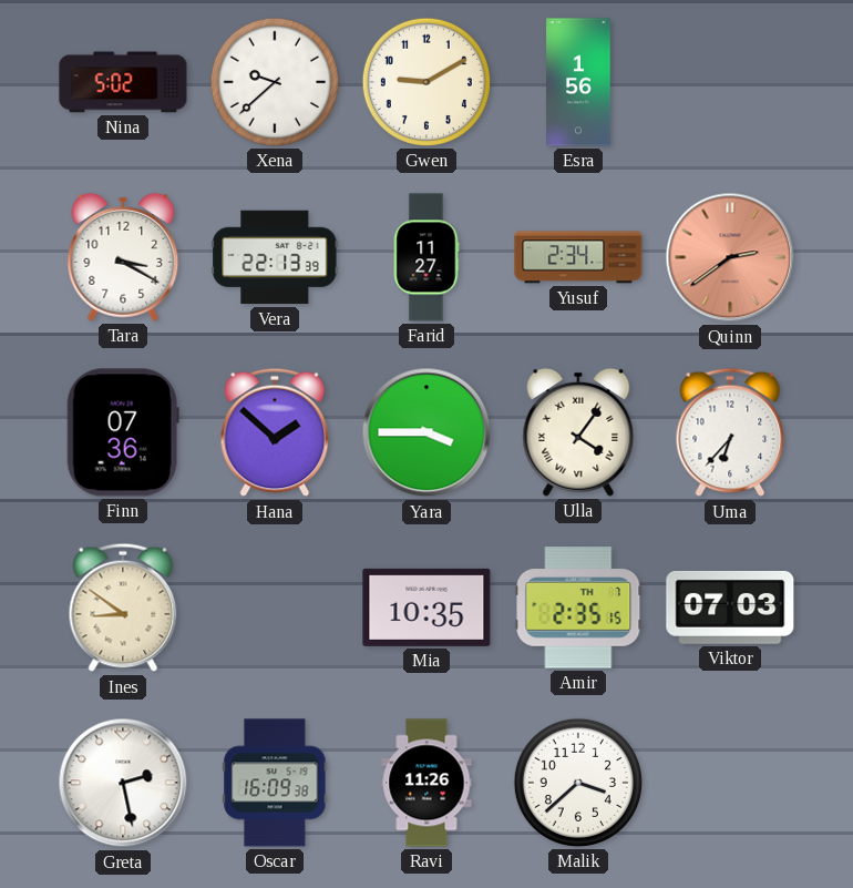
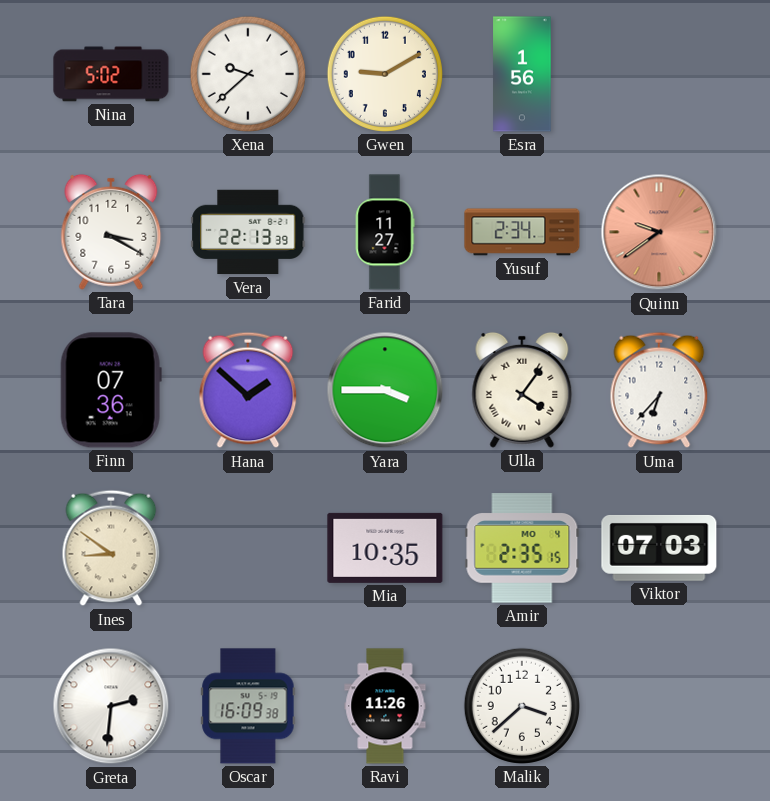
Quinn: 2:39 -> 9:39
Amir date: TH 7 -> MO 4
Greta: 2:28 -> 2:31
